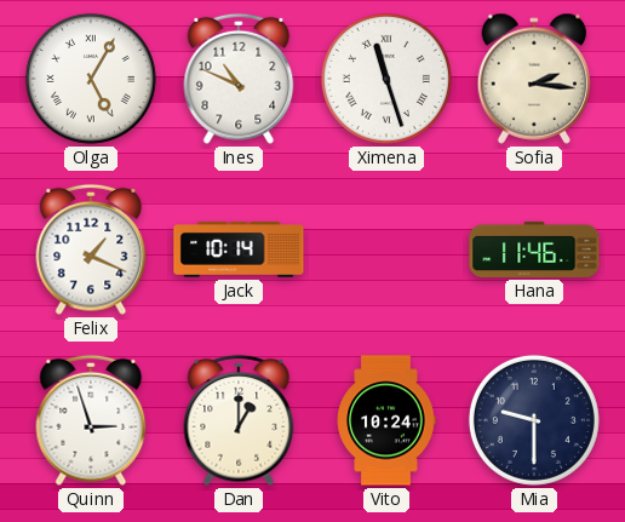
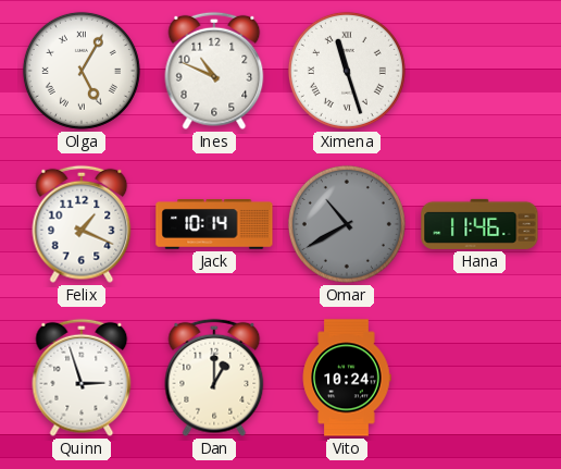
Sofia: 2:16 -> none
Omar: none -> 10:40
Mia: 9:30 -> none
